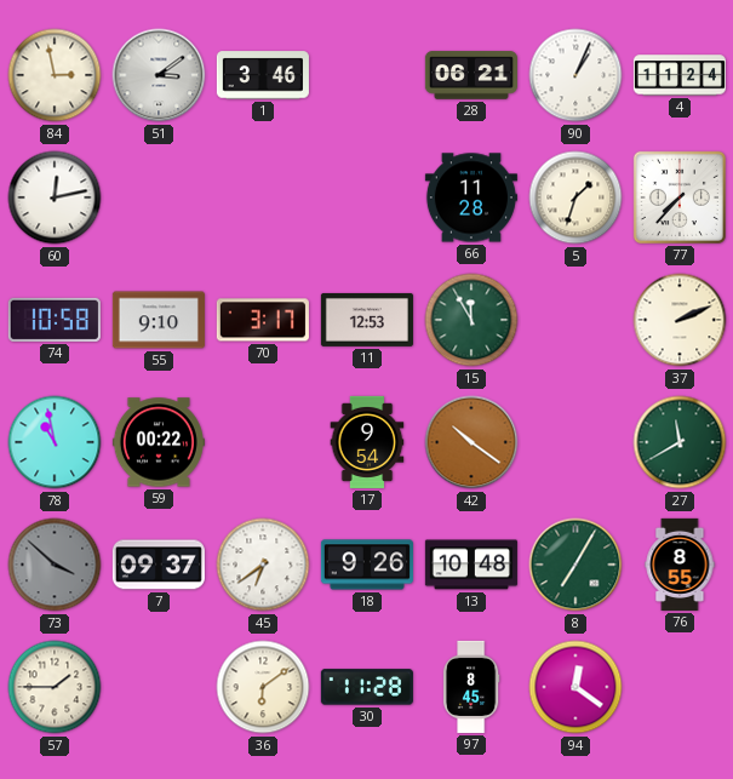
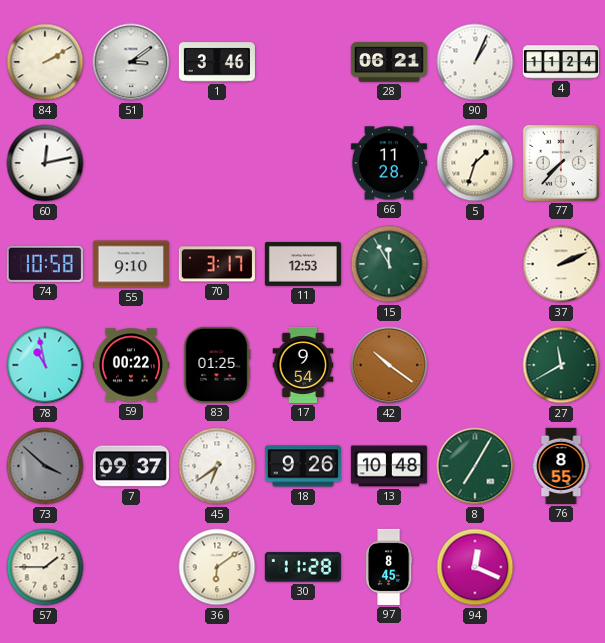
84: 2:58 -> 2:10
83: none -> 01:25
94: 12:21 -> 12:19
